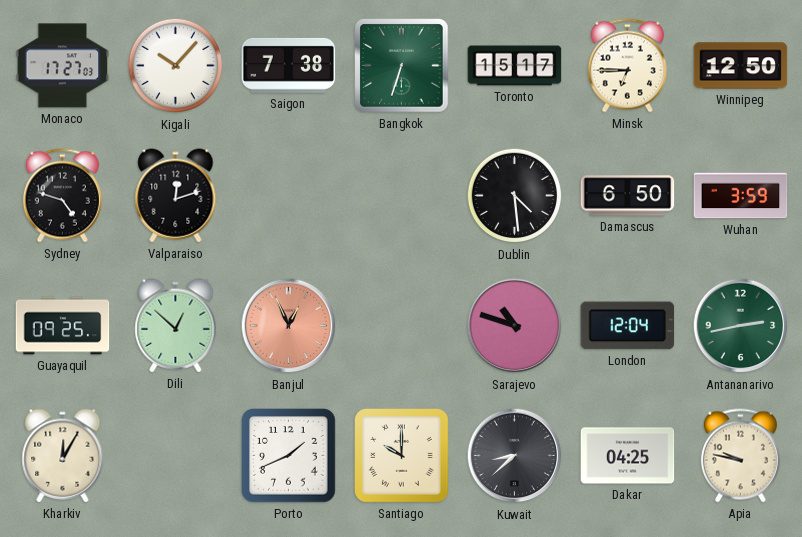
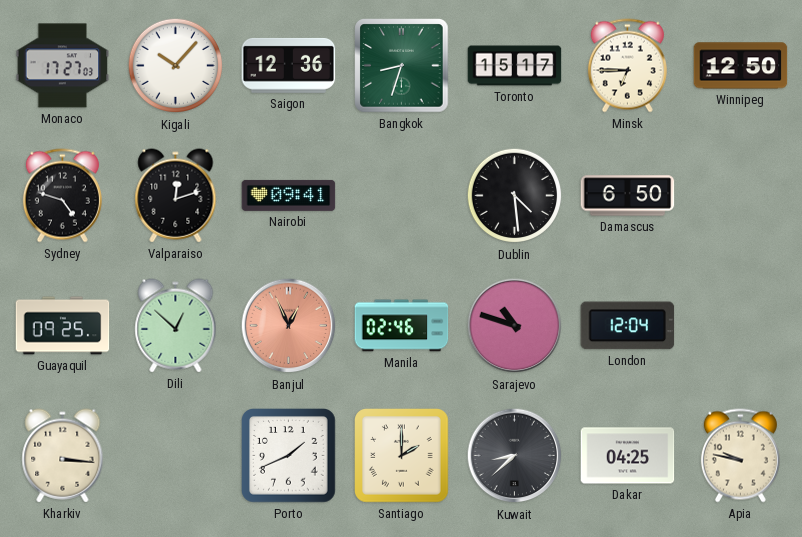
Saigon: 7:38 -> 12:36
Bangkok: 6:33 -> 8:33
Nairobi: none -> 09:41
Wuhan: 3:59 -> none
Manila: none -> 02:46
Antananarivo: 2:43 -> none
Kharkiv: 12:05 -> 3:16
Santiago: 10:00 -> 2:00
